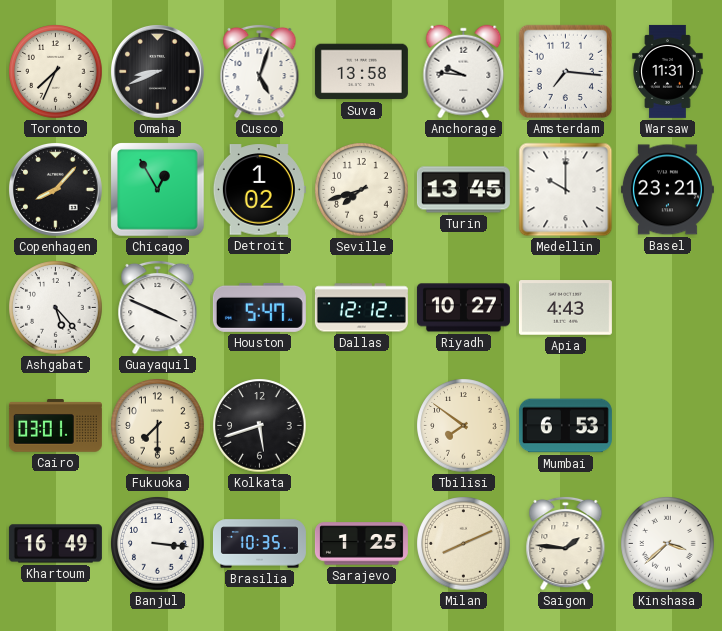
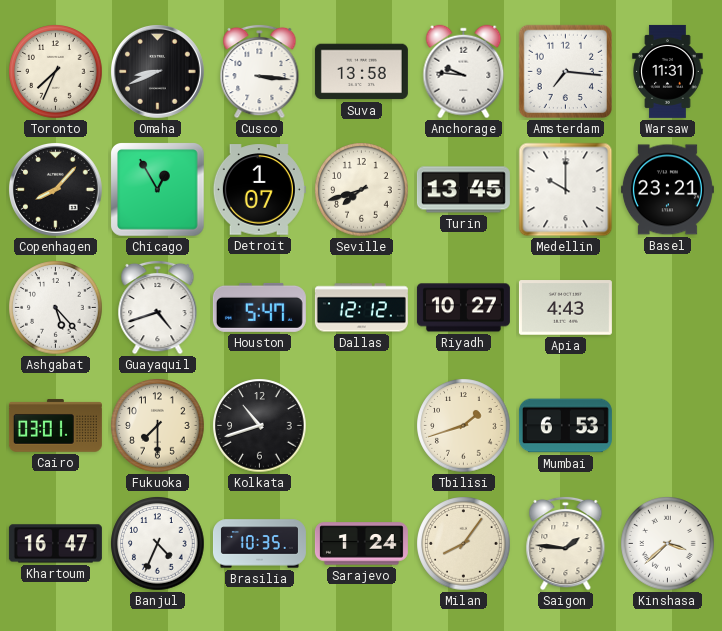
Cusco: 5:03 -> 3:16
Detroit: 1:02 -> 1:07
Guayaquil: 3:49 -> 4:42
Kolkata: 5:42 -> 10:42
Tbilisi: 7:51 -> 1:42
Khartoum: 16:49 -> 16:47
Banjul: 3:16 -> 4:34
Sarajevo: 1:25 -> 1:24
Milan: 8:11 -> 8:06
